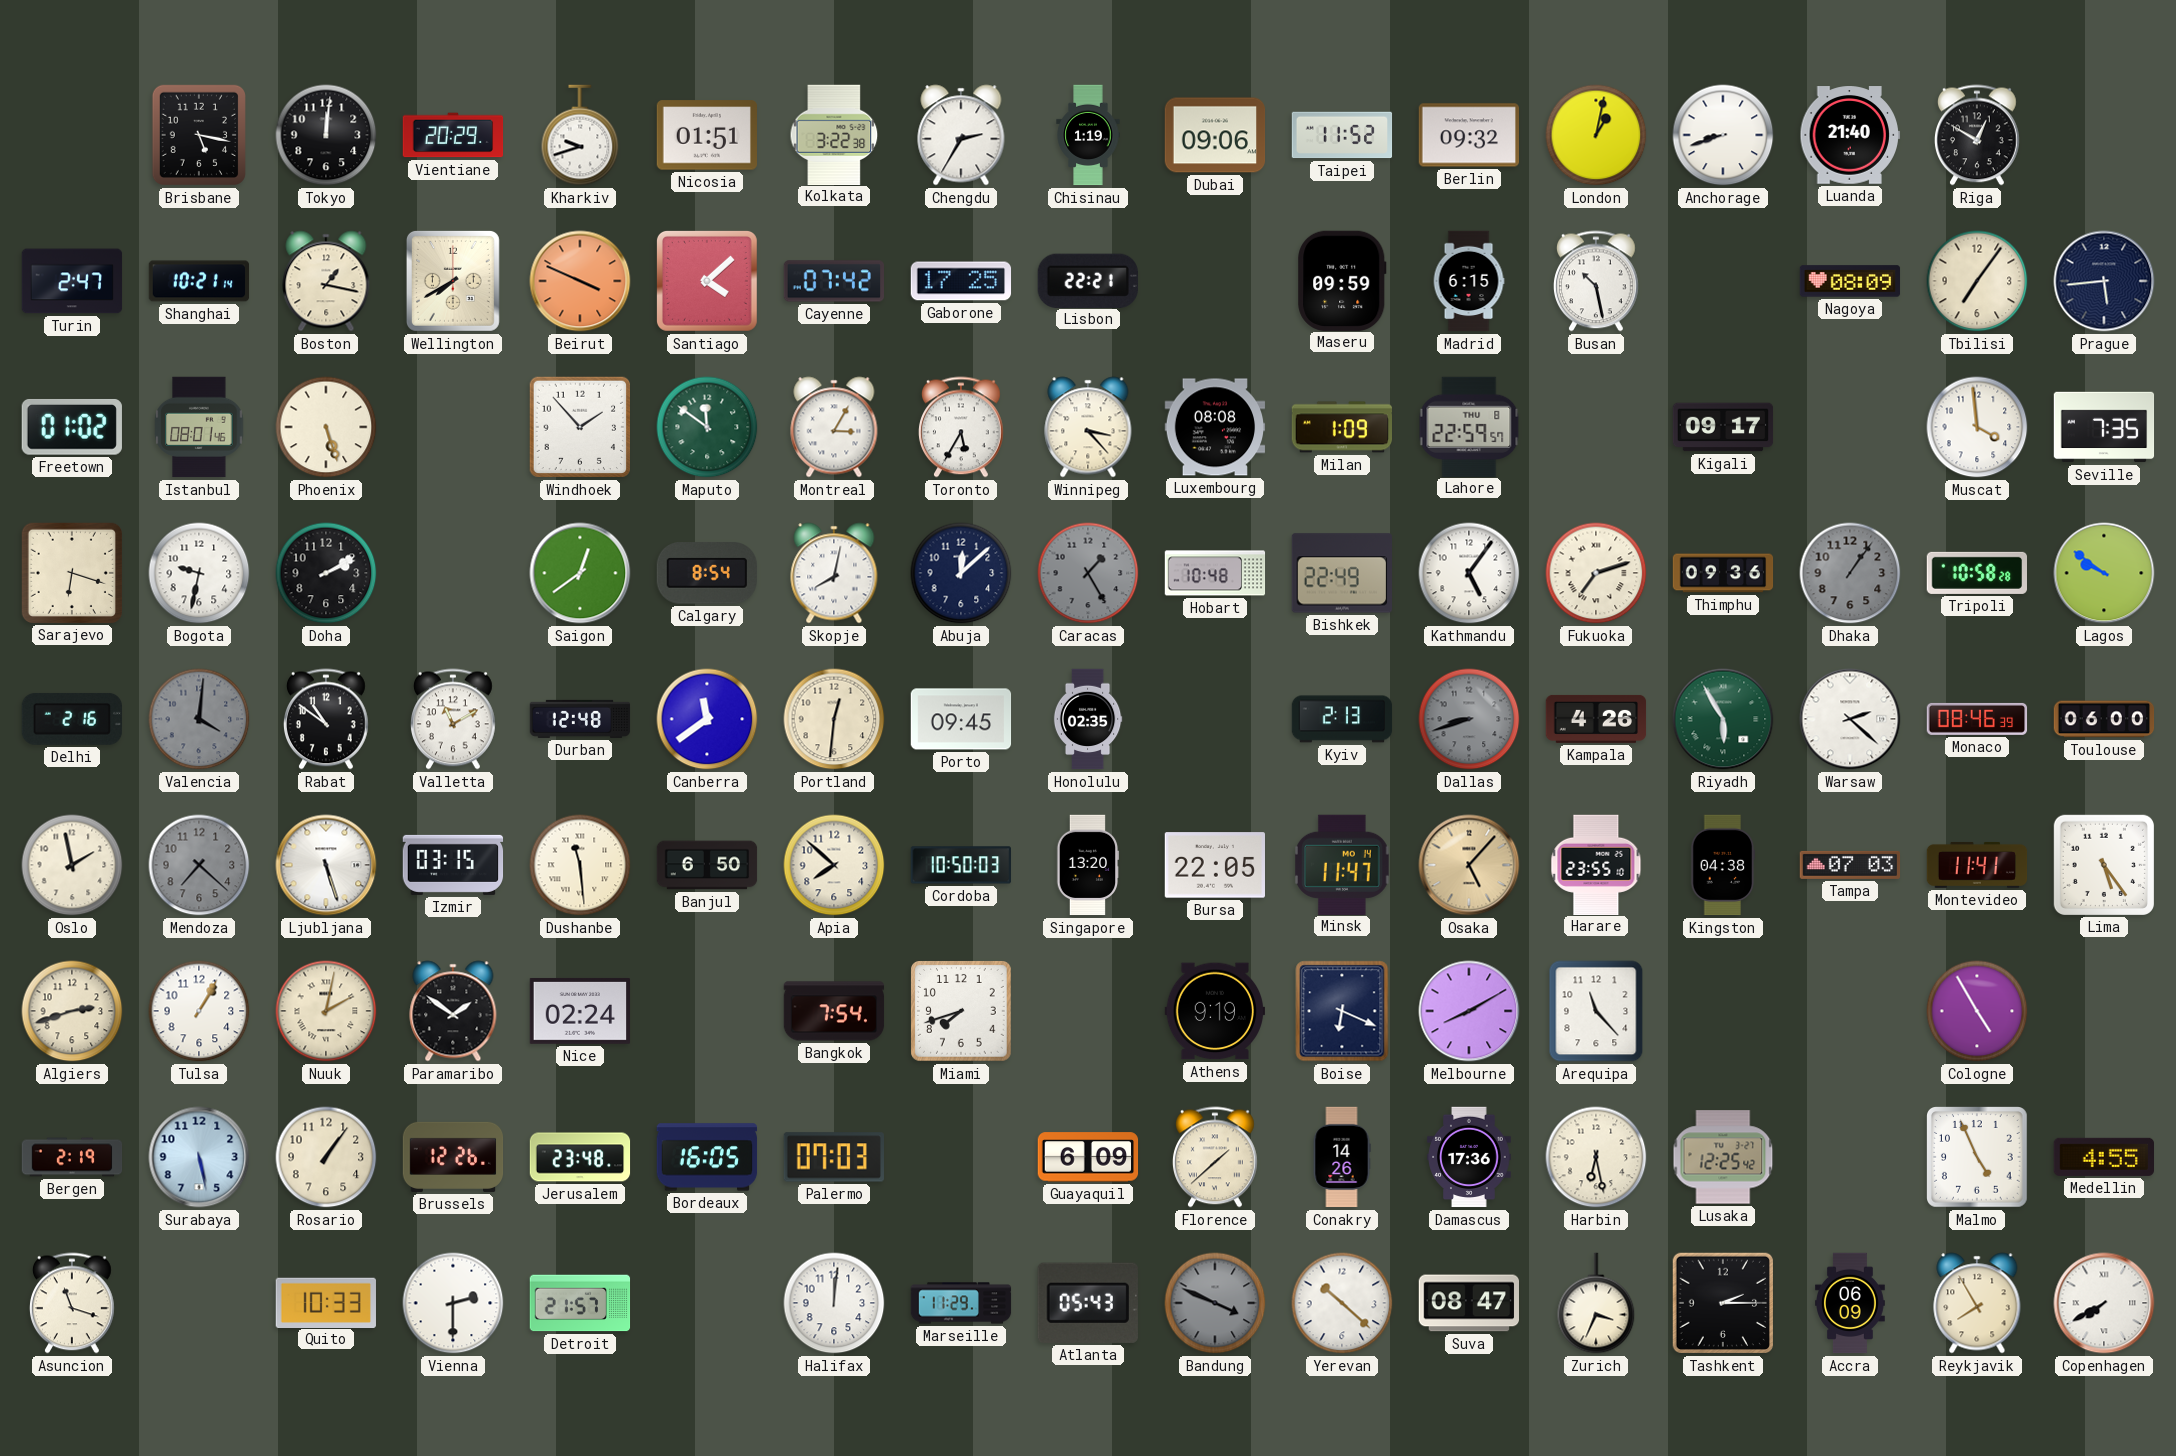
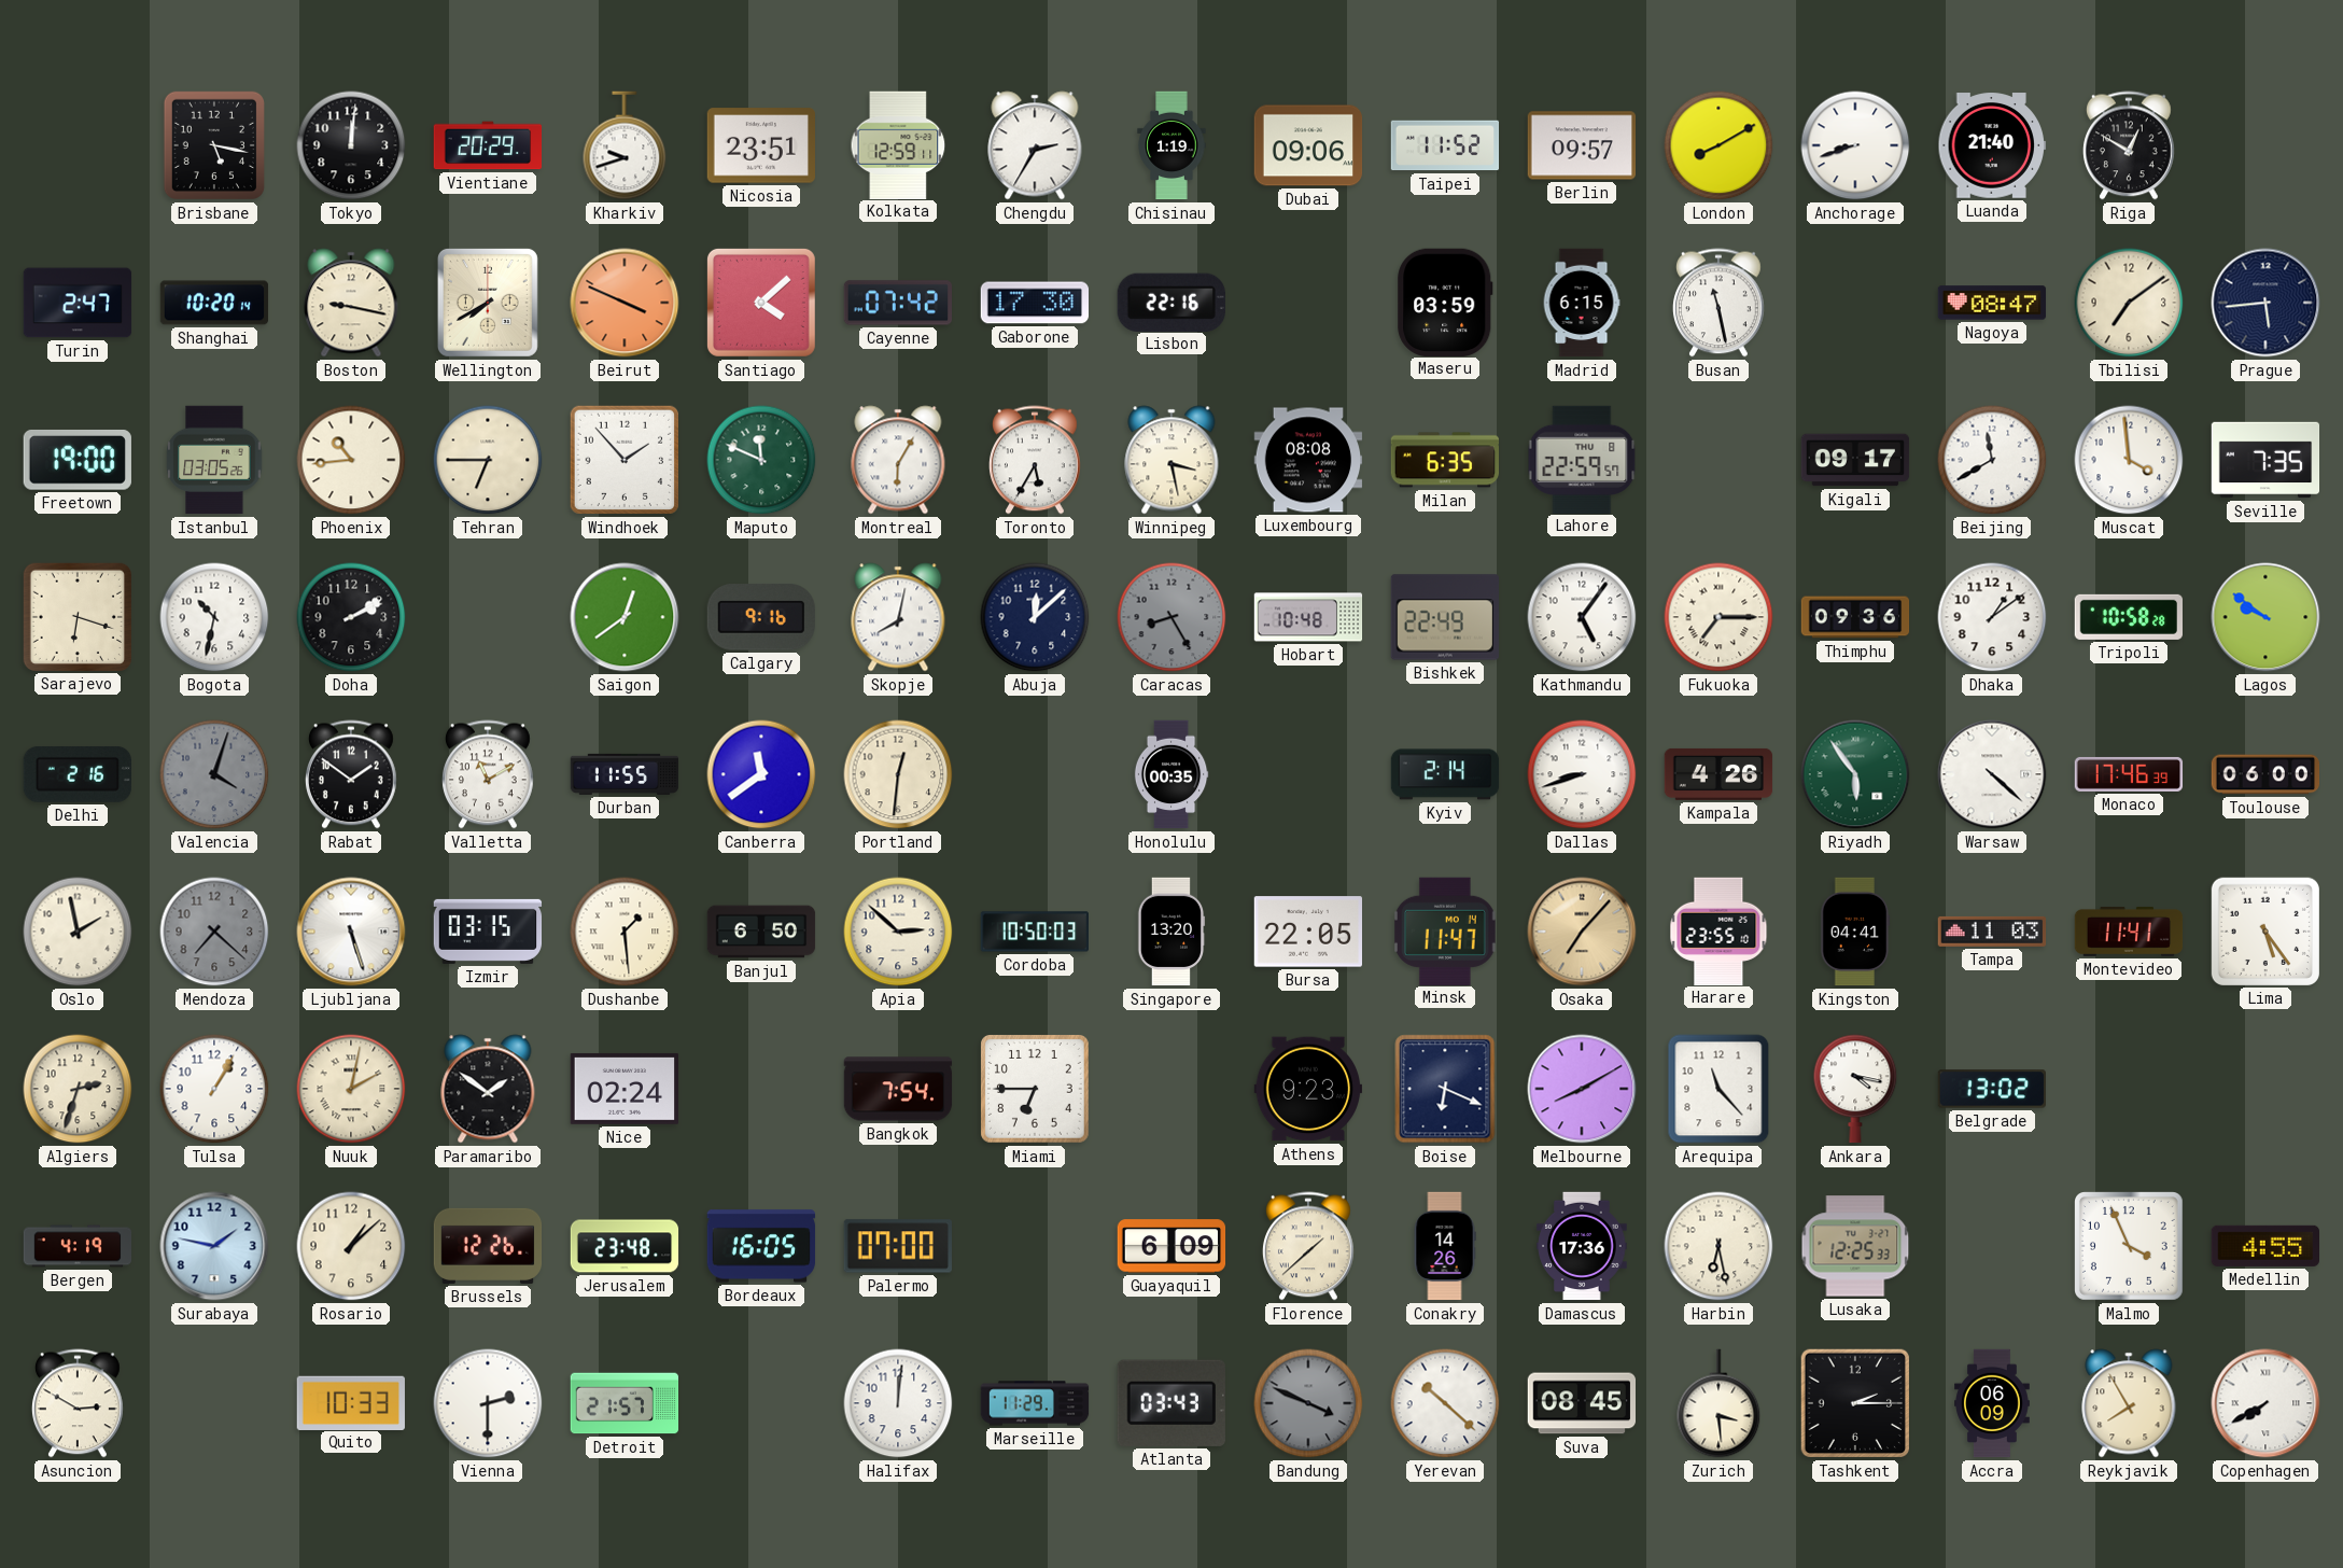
Nicosia: 01:51 -> 23:51
Kolkata: 3:22 -> 12:59
Berlin: 09:32 -> 09:57
London: 1:02 -> 8:10
Shanghai: 10:21 -> 10:20
Boston: 1:17 -> 9:17
Gaborone: 17:25 -> 17:30
Lisbon: 22:21 -> 22:16
Maseru: 09:59 -> 03:59
Busan: 10:28 -> 11:28
Nagoya: 08:09 -> 08:47
Tbilisi: 7:06 -> 7:09
Freetown: 01:02 -> 19:00
Istanbul: 08:01 -> 03:05
Phoenix: 5:27 -> 10:44
Tehran: none -> 6:45
Maputo: 11:51 -> 11:49
Montreal: 3:05 -> 6:05
Winnipeg: 3:23 -> 3:28
Milan: 1:09 -> 6:35
Beijing: none -> 11:40
Bogota: 9:32 -> 10:32
Calgary: 8:54 -> 9:16
Caracas: 1:25 -> 8:25
Fukuoka: 7:12 -> 7:15
Dhaka: 1:06 -> 1:09
Dhaka dial: grey -> white
Valencia: 4:01 -> 4:03
Rabat: 10:51 -> 1:51
Durban: 12:48 -> 11:55
Porto: 09:45 -> none
Honolulu: 02:35 -> 00:35
Kyiv: 2:13 -> 2:14
Dallas dial: grey -> white
Riyadh: 5:55 -> 5:54
Warsaw: 2:22 -> 4:22
Monaco: 08:46 -> 17:46
Dushanbe: 11:29 -> 1:29
Apia: 7:52 -> 2:52
Osaka: 5:07 -> 7:07
Kingston: 04:38 -> 04:41
Tampa: 07:03 -> 11:03
Algiers: 2:42 -> 2:33
Miami: 7:42 -> 6:45
Athens: 9:19 -> 9:23
Ankara: none -> 4:17
Belgrade: none -> 13:02
Cologne: 4:55 -> none
Bergen: 2:19 -> 4:19
Surabaya: 5:28 -> 1:47
Rosario: 1:06 -> 1:08
Palermo: 07:03 -> 07:00
Lusaka: 12:25:42 -> 12:25:33
Malmo: 4:56 -> 3:56
Asuncion: 11:18 -> 2:50
Atlanta: 05:43 -> 03:43
Suva: 08:47 -> 08:45
Zurich: 3:34 -> 3:29
